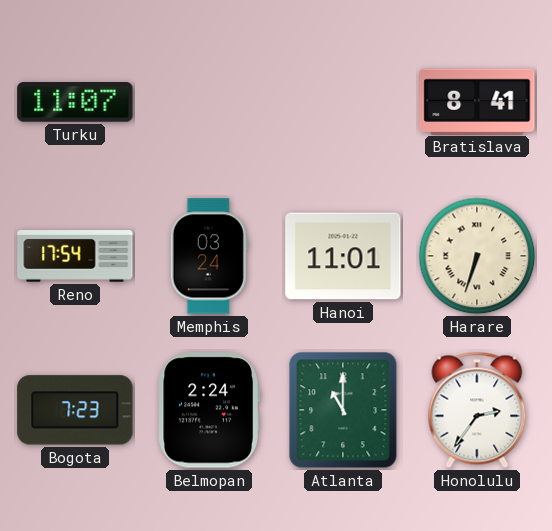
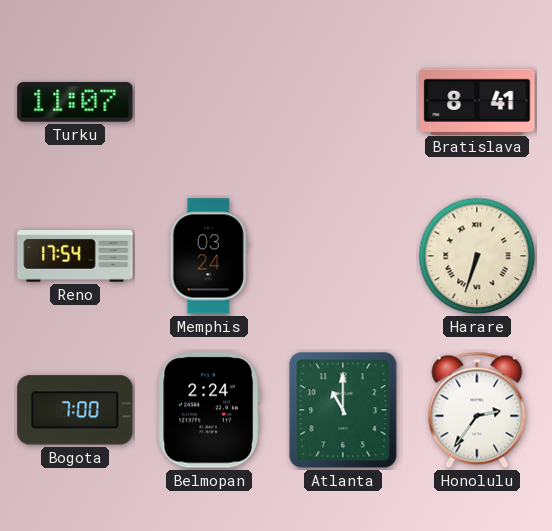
Hanoi: 11:01 -> none
Bogota: 7:23 -> 7:00
